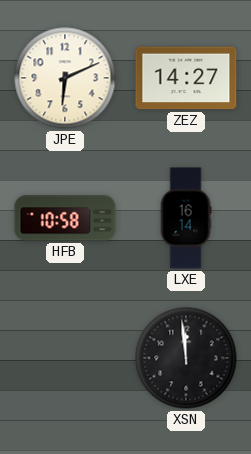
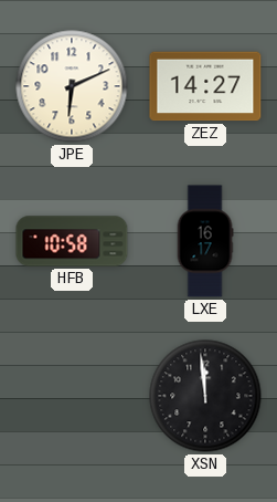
LXE: 16:14 -> 16:17
